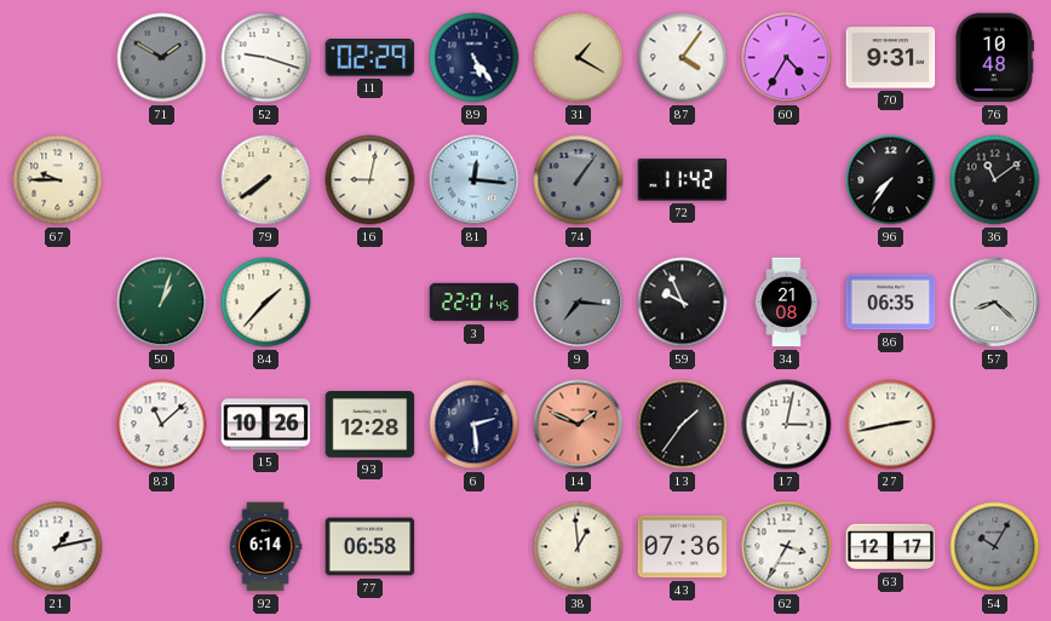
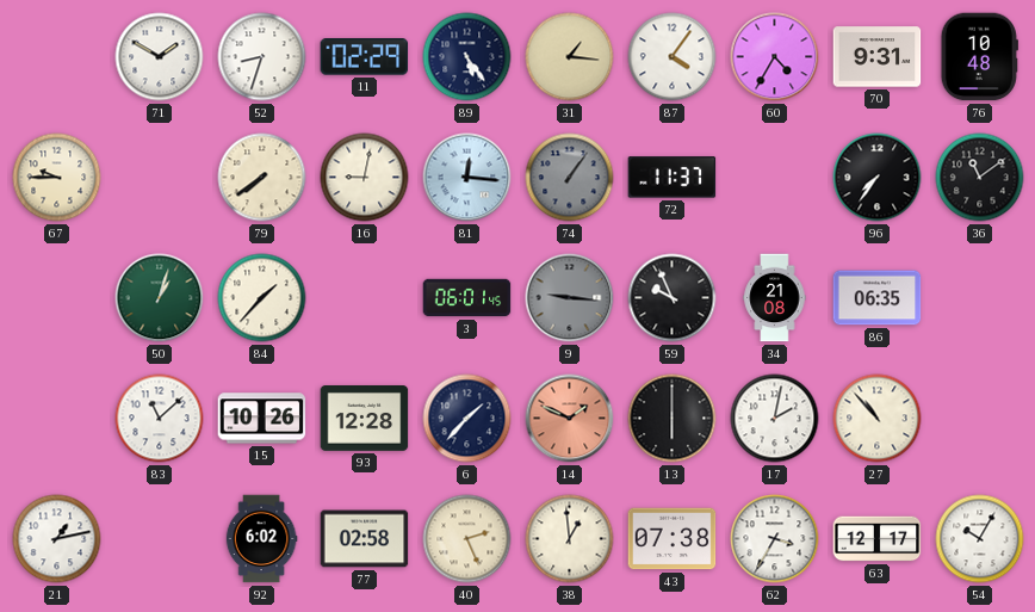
71 dial: grey -> white
52: 9:18 -> 8:33
31: 1:20 -> 1:16
72: 11:42 -> 11:37
3: 22:01 -> 06:01
9: 7:16 -> 9:16
57: 8:22 -> none
6: 2:29 -> 1:37
13: 1:36 -> 6:00
17: 3:02 -> 2:02
27: 2:43 -> 10:53
92: 6:14 -> 6:02
77: 06:58 -> 02:58
40: none -> 2:26
43: 07:36 -> 07:38
54 dial: grey -> white
